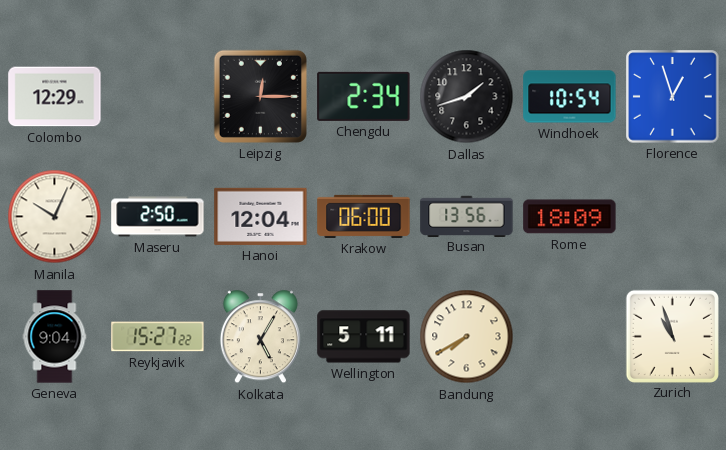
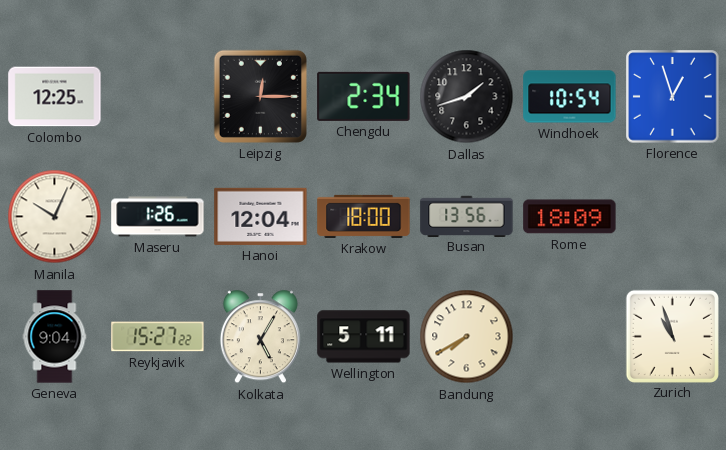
Colombo: 12:29 -> 12:25
Maseru: 2:50 -> 1:26
Krakow: 06:00 -> 18:00
